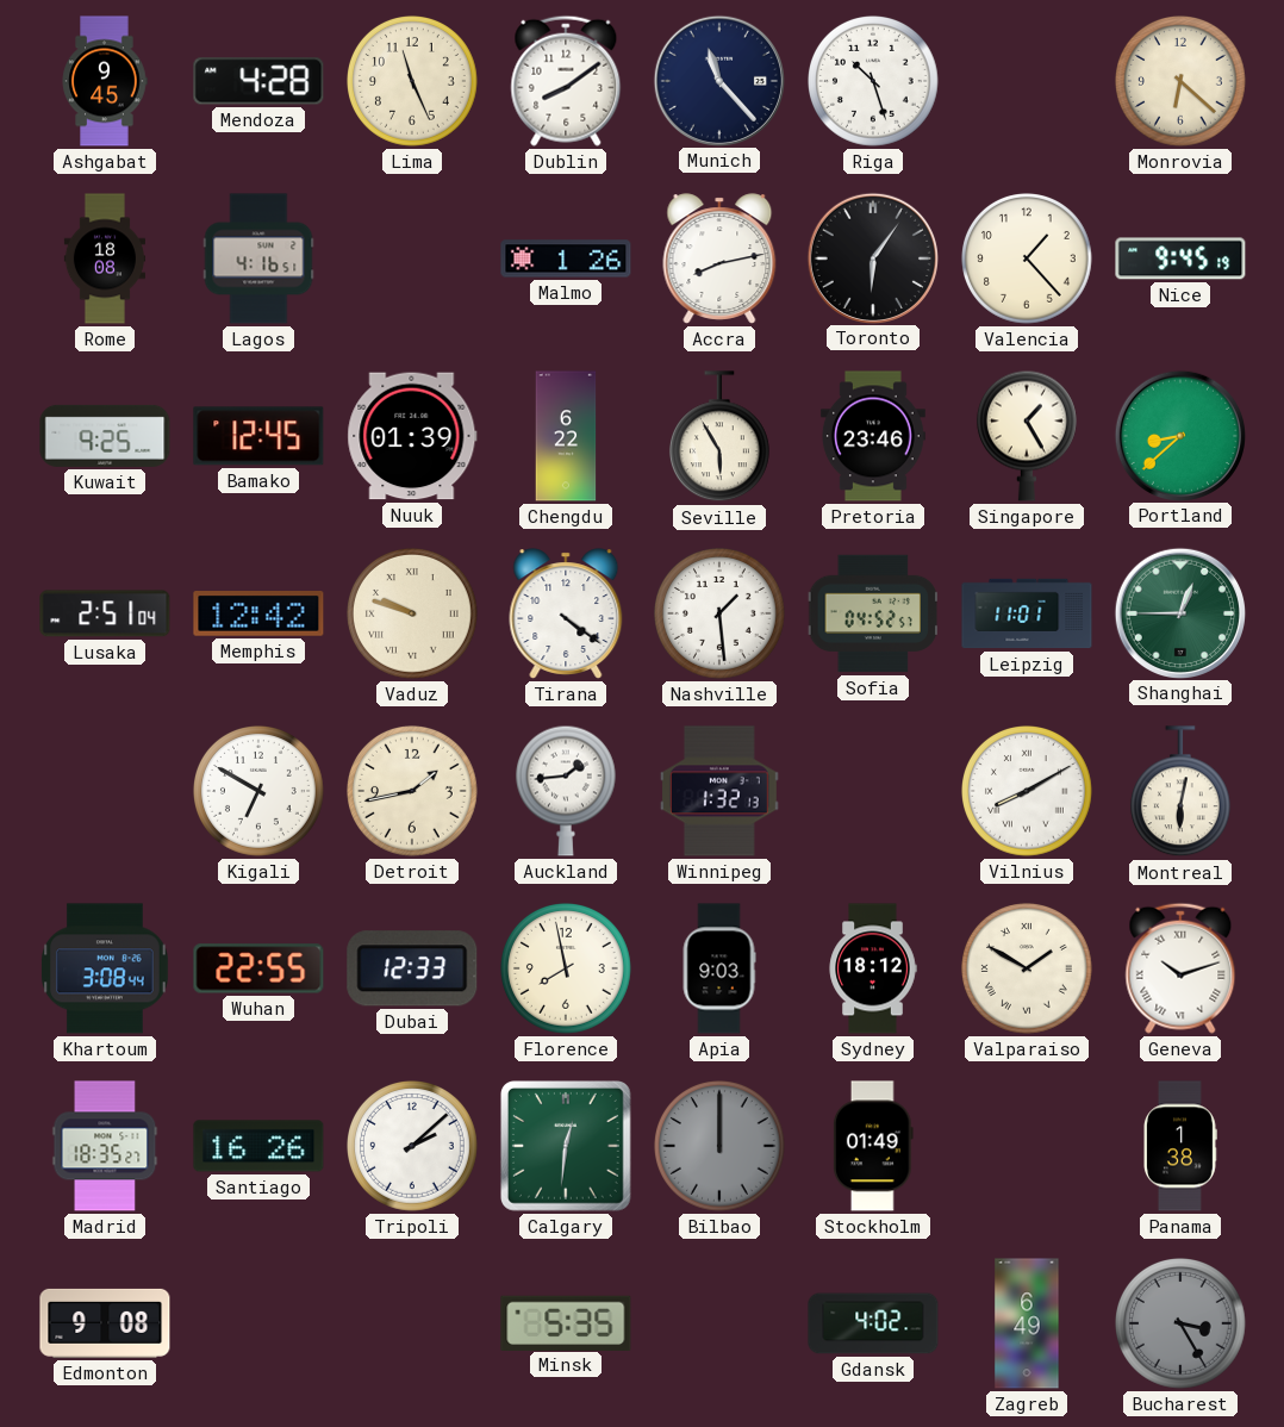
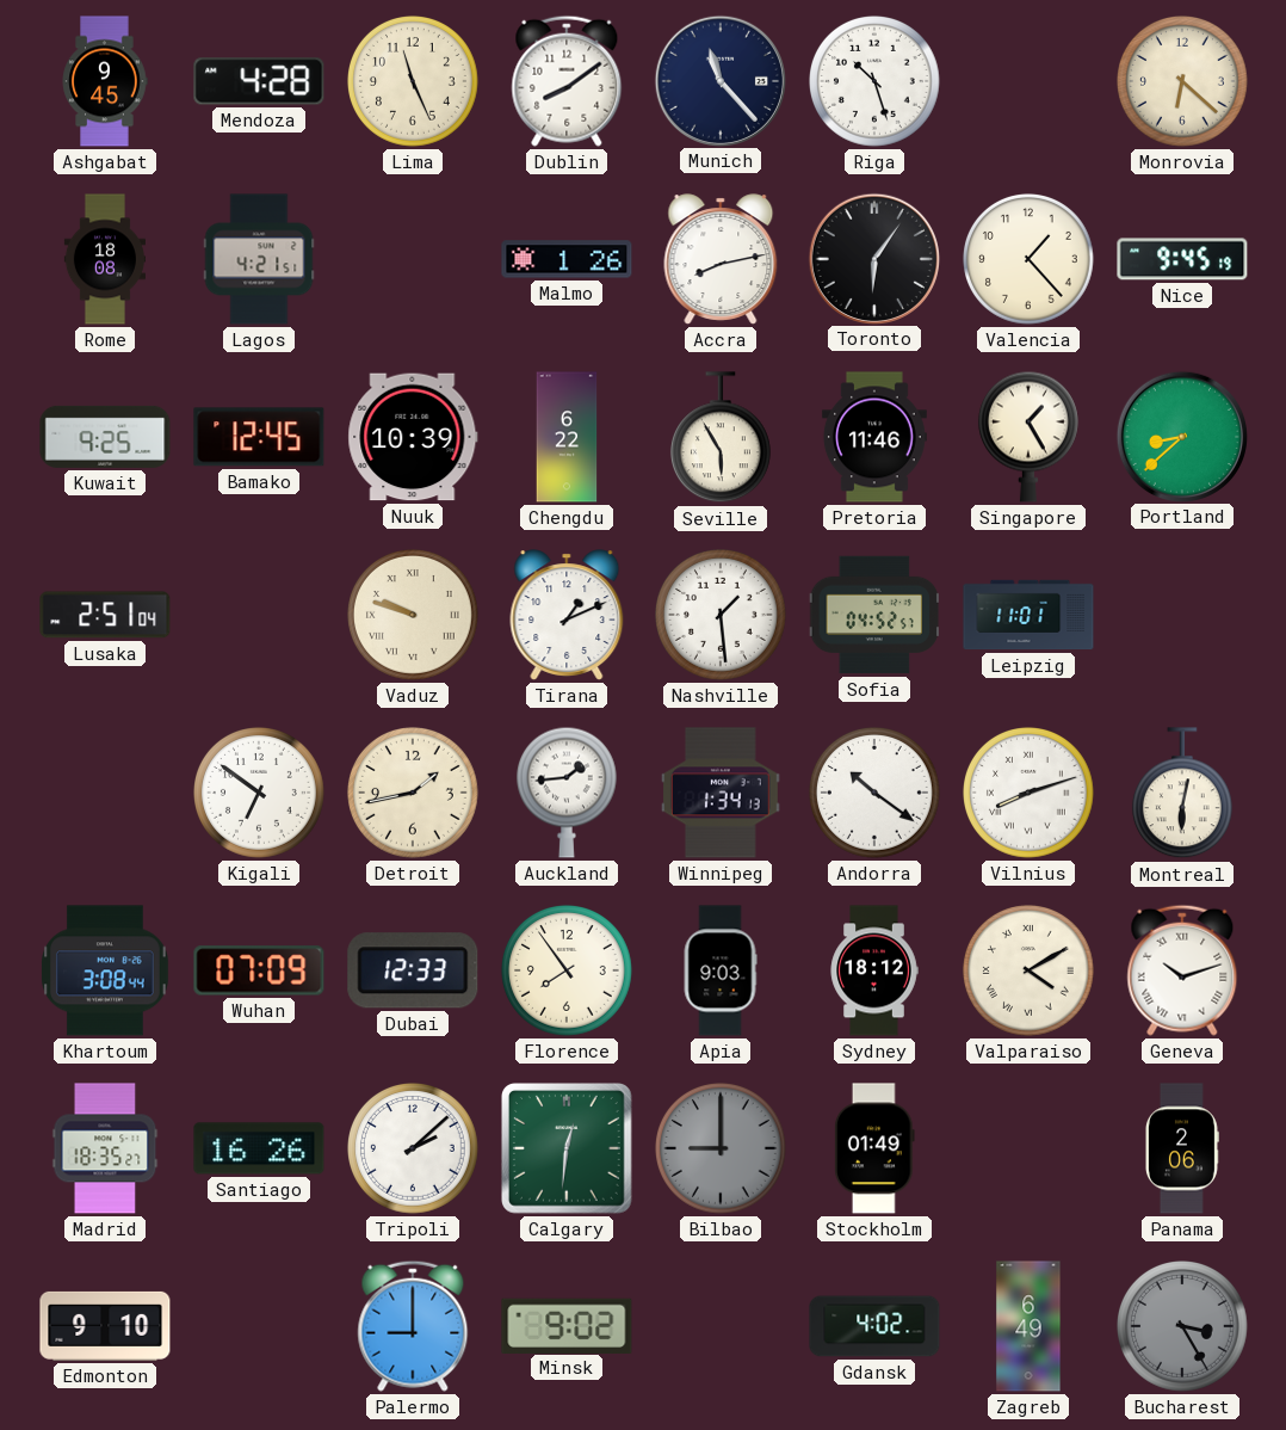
Lagos: 4:16 -> 4:21
Nuuk: 01:39 -> 10:39
Pretoria: 23:46 -> 11:46
Memphis: 12:42 -> none
Tirana: 4:21 -> 1:11
Shanghai: 12:45 -> none
Kigali: 6:50 -> 6:51
Winnipeg: 1:32 -> 1:34
Andorra: none -> 10:21
Vilnius: 8:10 -> 8:12
Wuhan: 22:55 -> 07:09
Florence: 7:58 -> 7:54
Valparaiso: 1:50 -> 4:10
Bilbao: 12:00 -> 9:00
Panama: 1:38 -> 2:06
Edmonton: 9:08 -> 9:10
Palermo: none -> 9:00
Minsk: 5:35 -> 9:02
